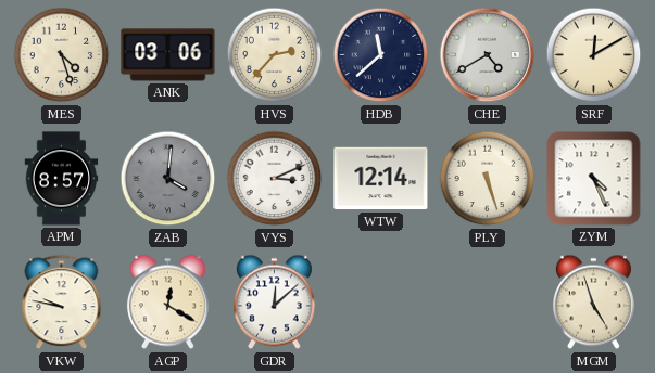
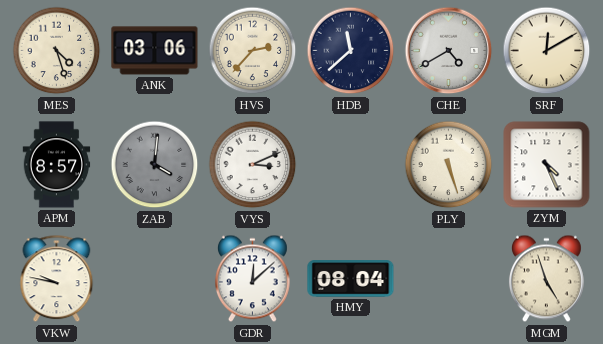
WTW: 12:14 -> none
AGP: 12:20 -> none
HMY: none -> 08:04
